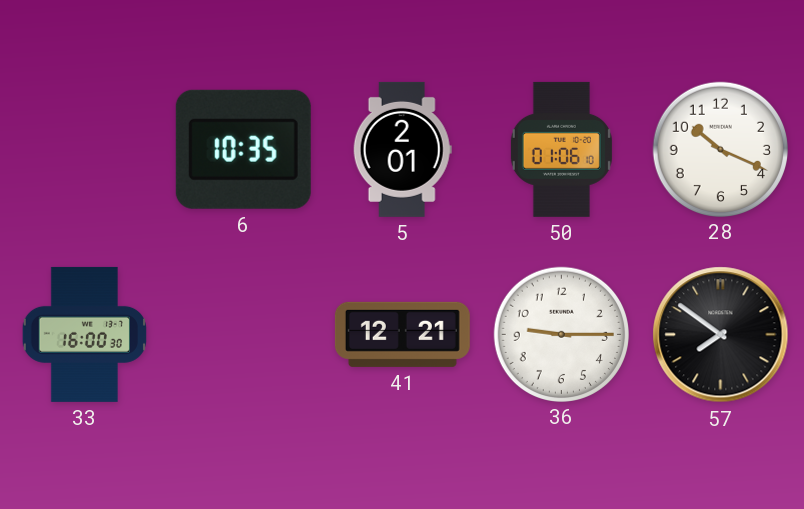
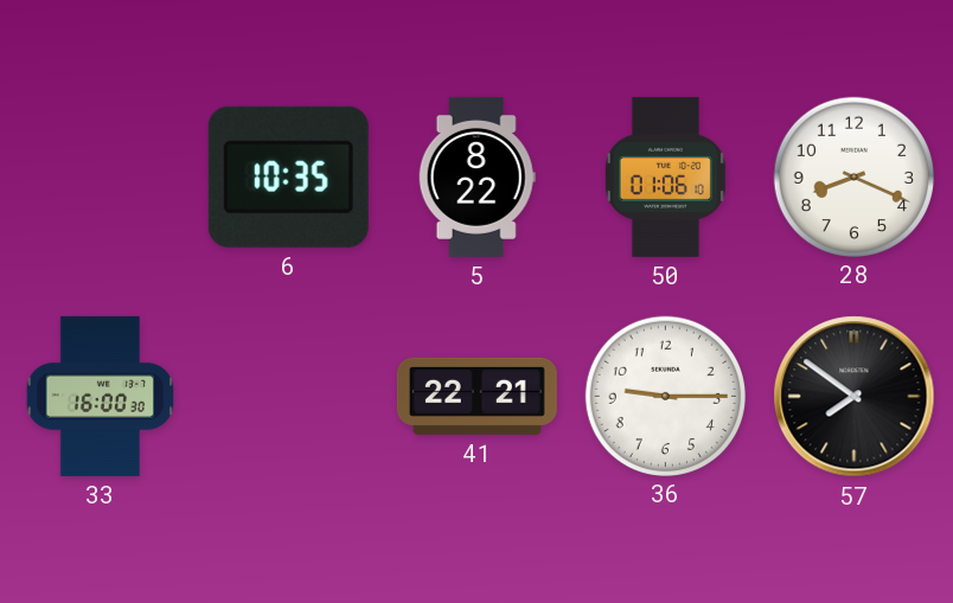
5: 2:01 -> 8:22
28: 10:19 -> 8:19
41: 12:21 -> 22:21
